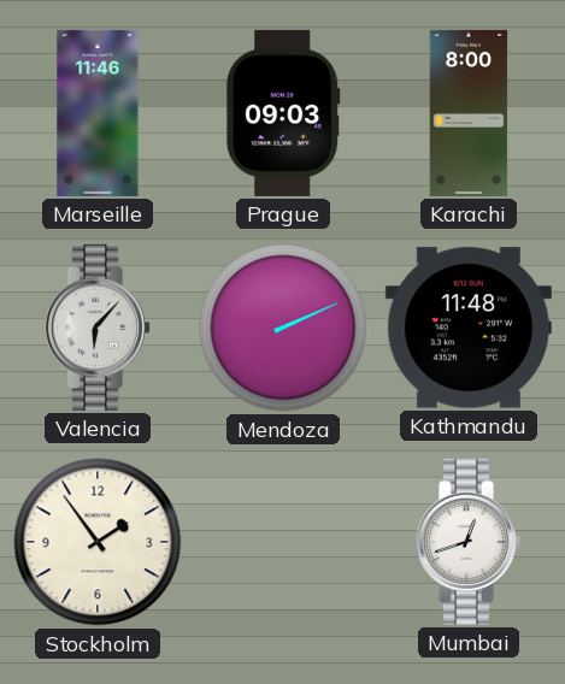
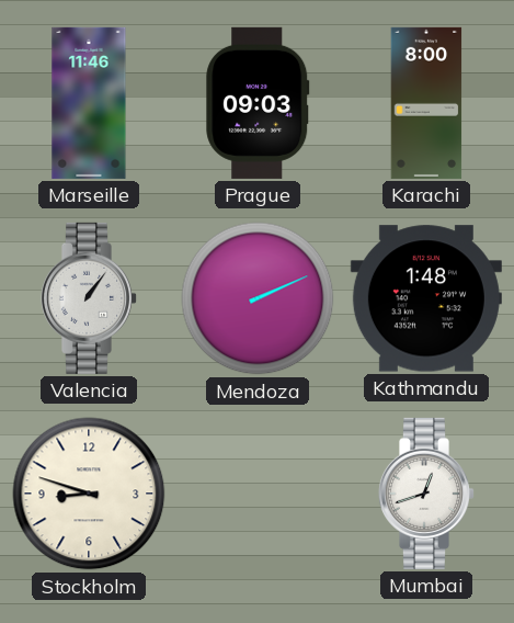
Valencia: 6:07 -> 1:06
Kathmandu: 11:48 -> 1:48
Stockholm: 1:54 -> 8:48
